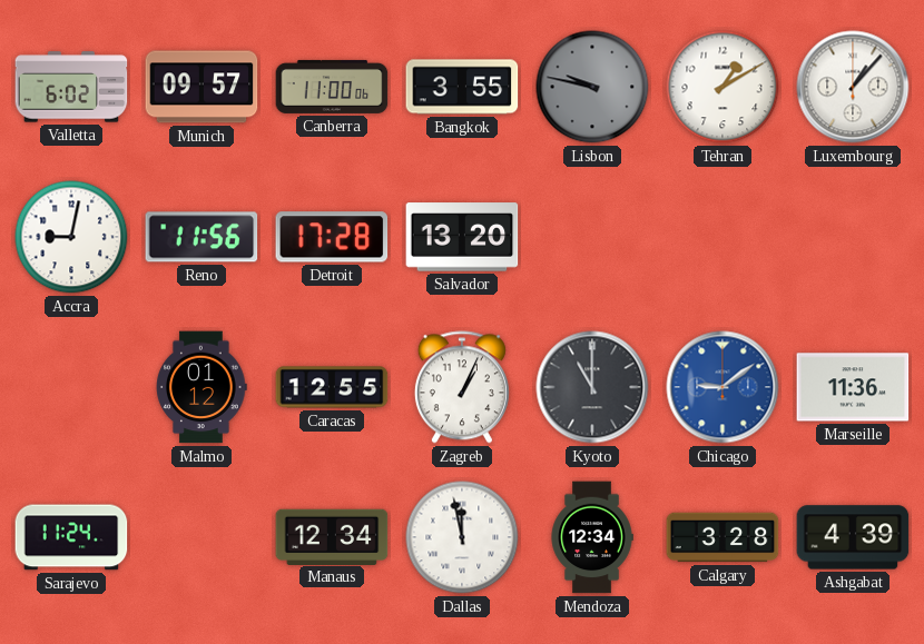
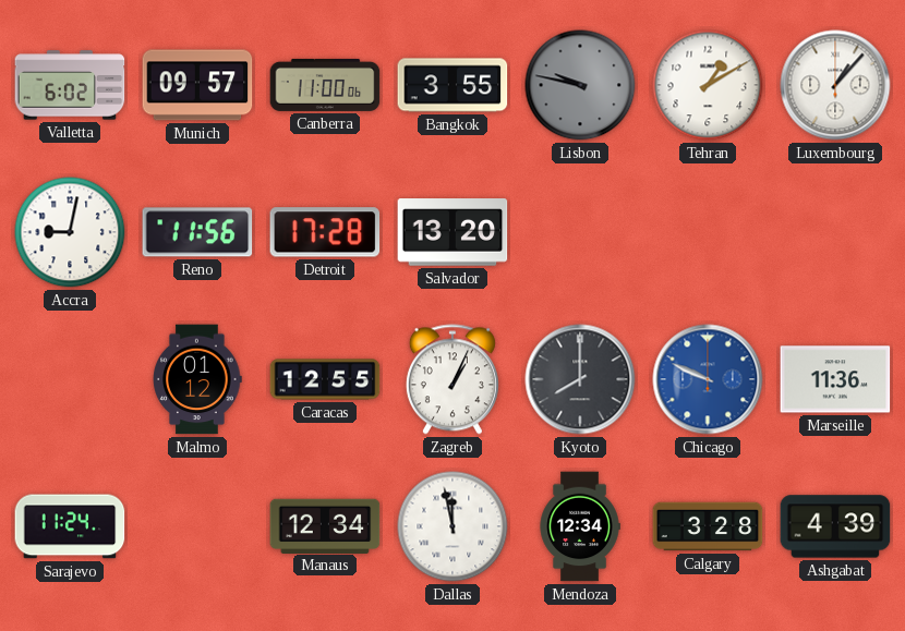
Kyoto: 11:00 -> 8:00
Chicago: 9:09 -> 9:49
